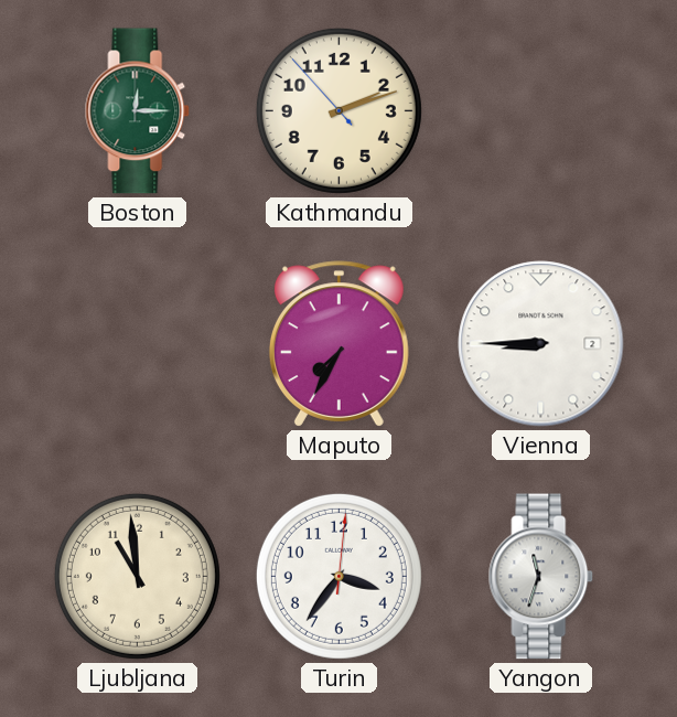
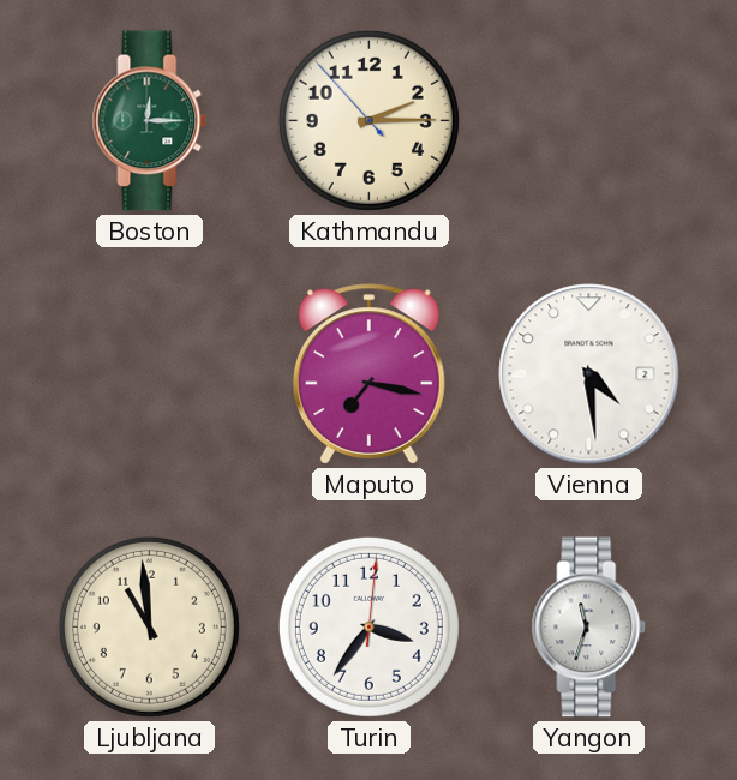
Kathmandu: 2:11 -> 2:14
Maputo: 7:35 -> 7:17
Vienna: 8:45 -> 4:29
